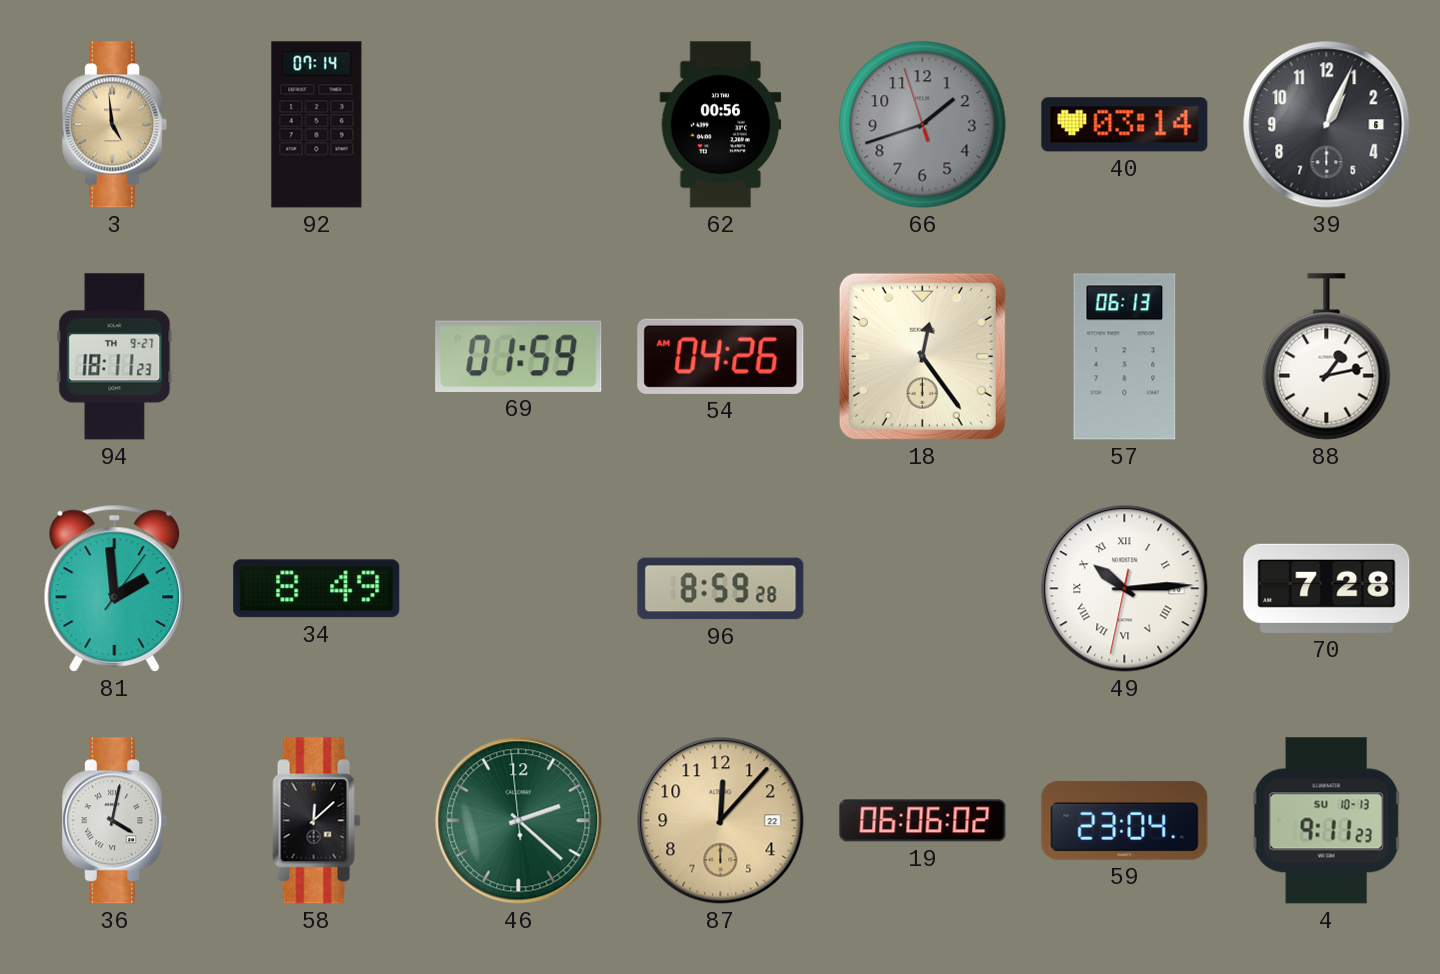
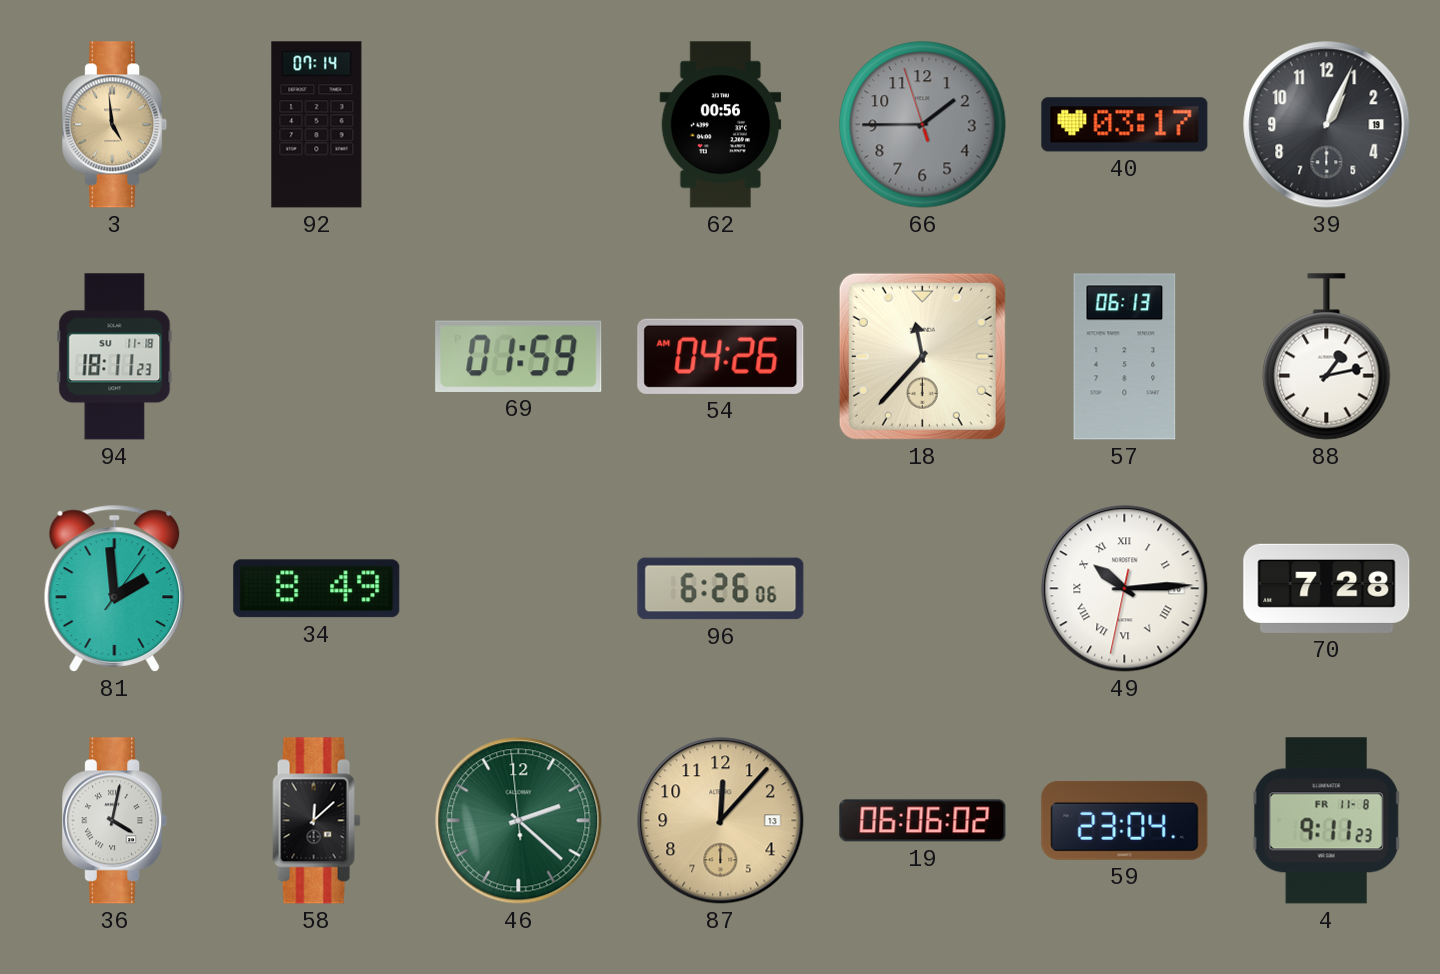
66: 1:41 -> 1:44
40: 03:14 -> 03:17
39 date: 6 -> 19
94 date: TH 9-27 -> SU 11-18
18: 12:24 -> 11:37
96: 8:59 -> 6:26
87 date: 22 -> 13
4 date: SU 10-13 -> FR 11-8
